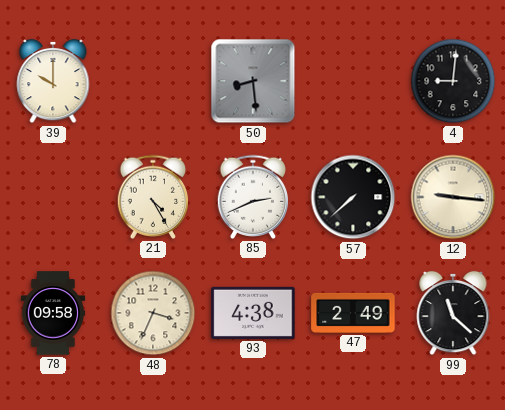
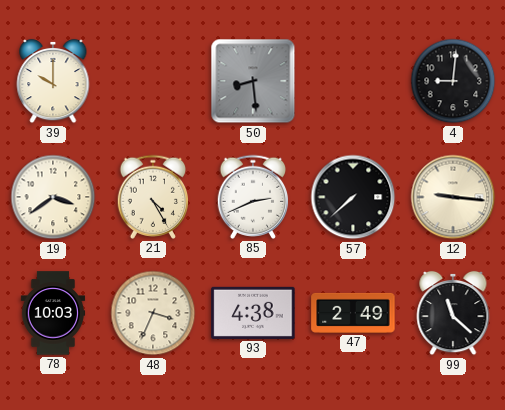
19: none -> 3:39
78: 09:58 -> 10:03
